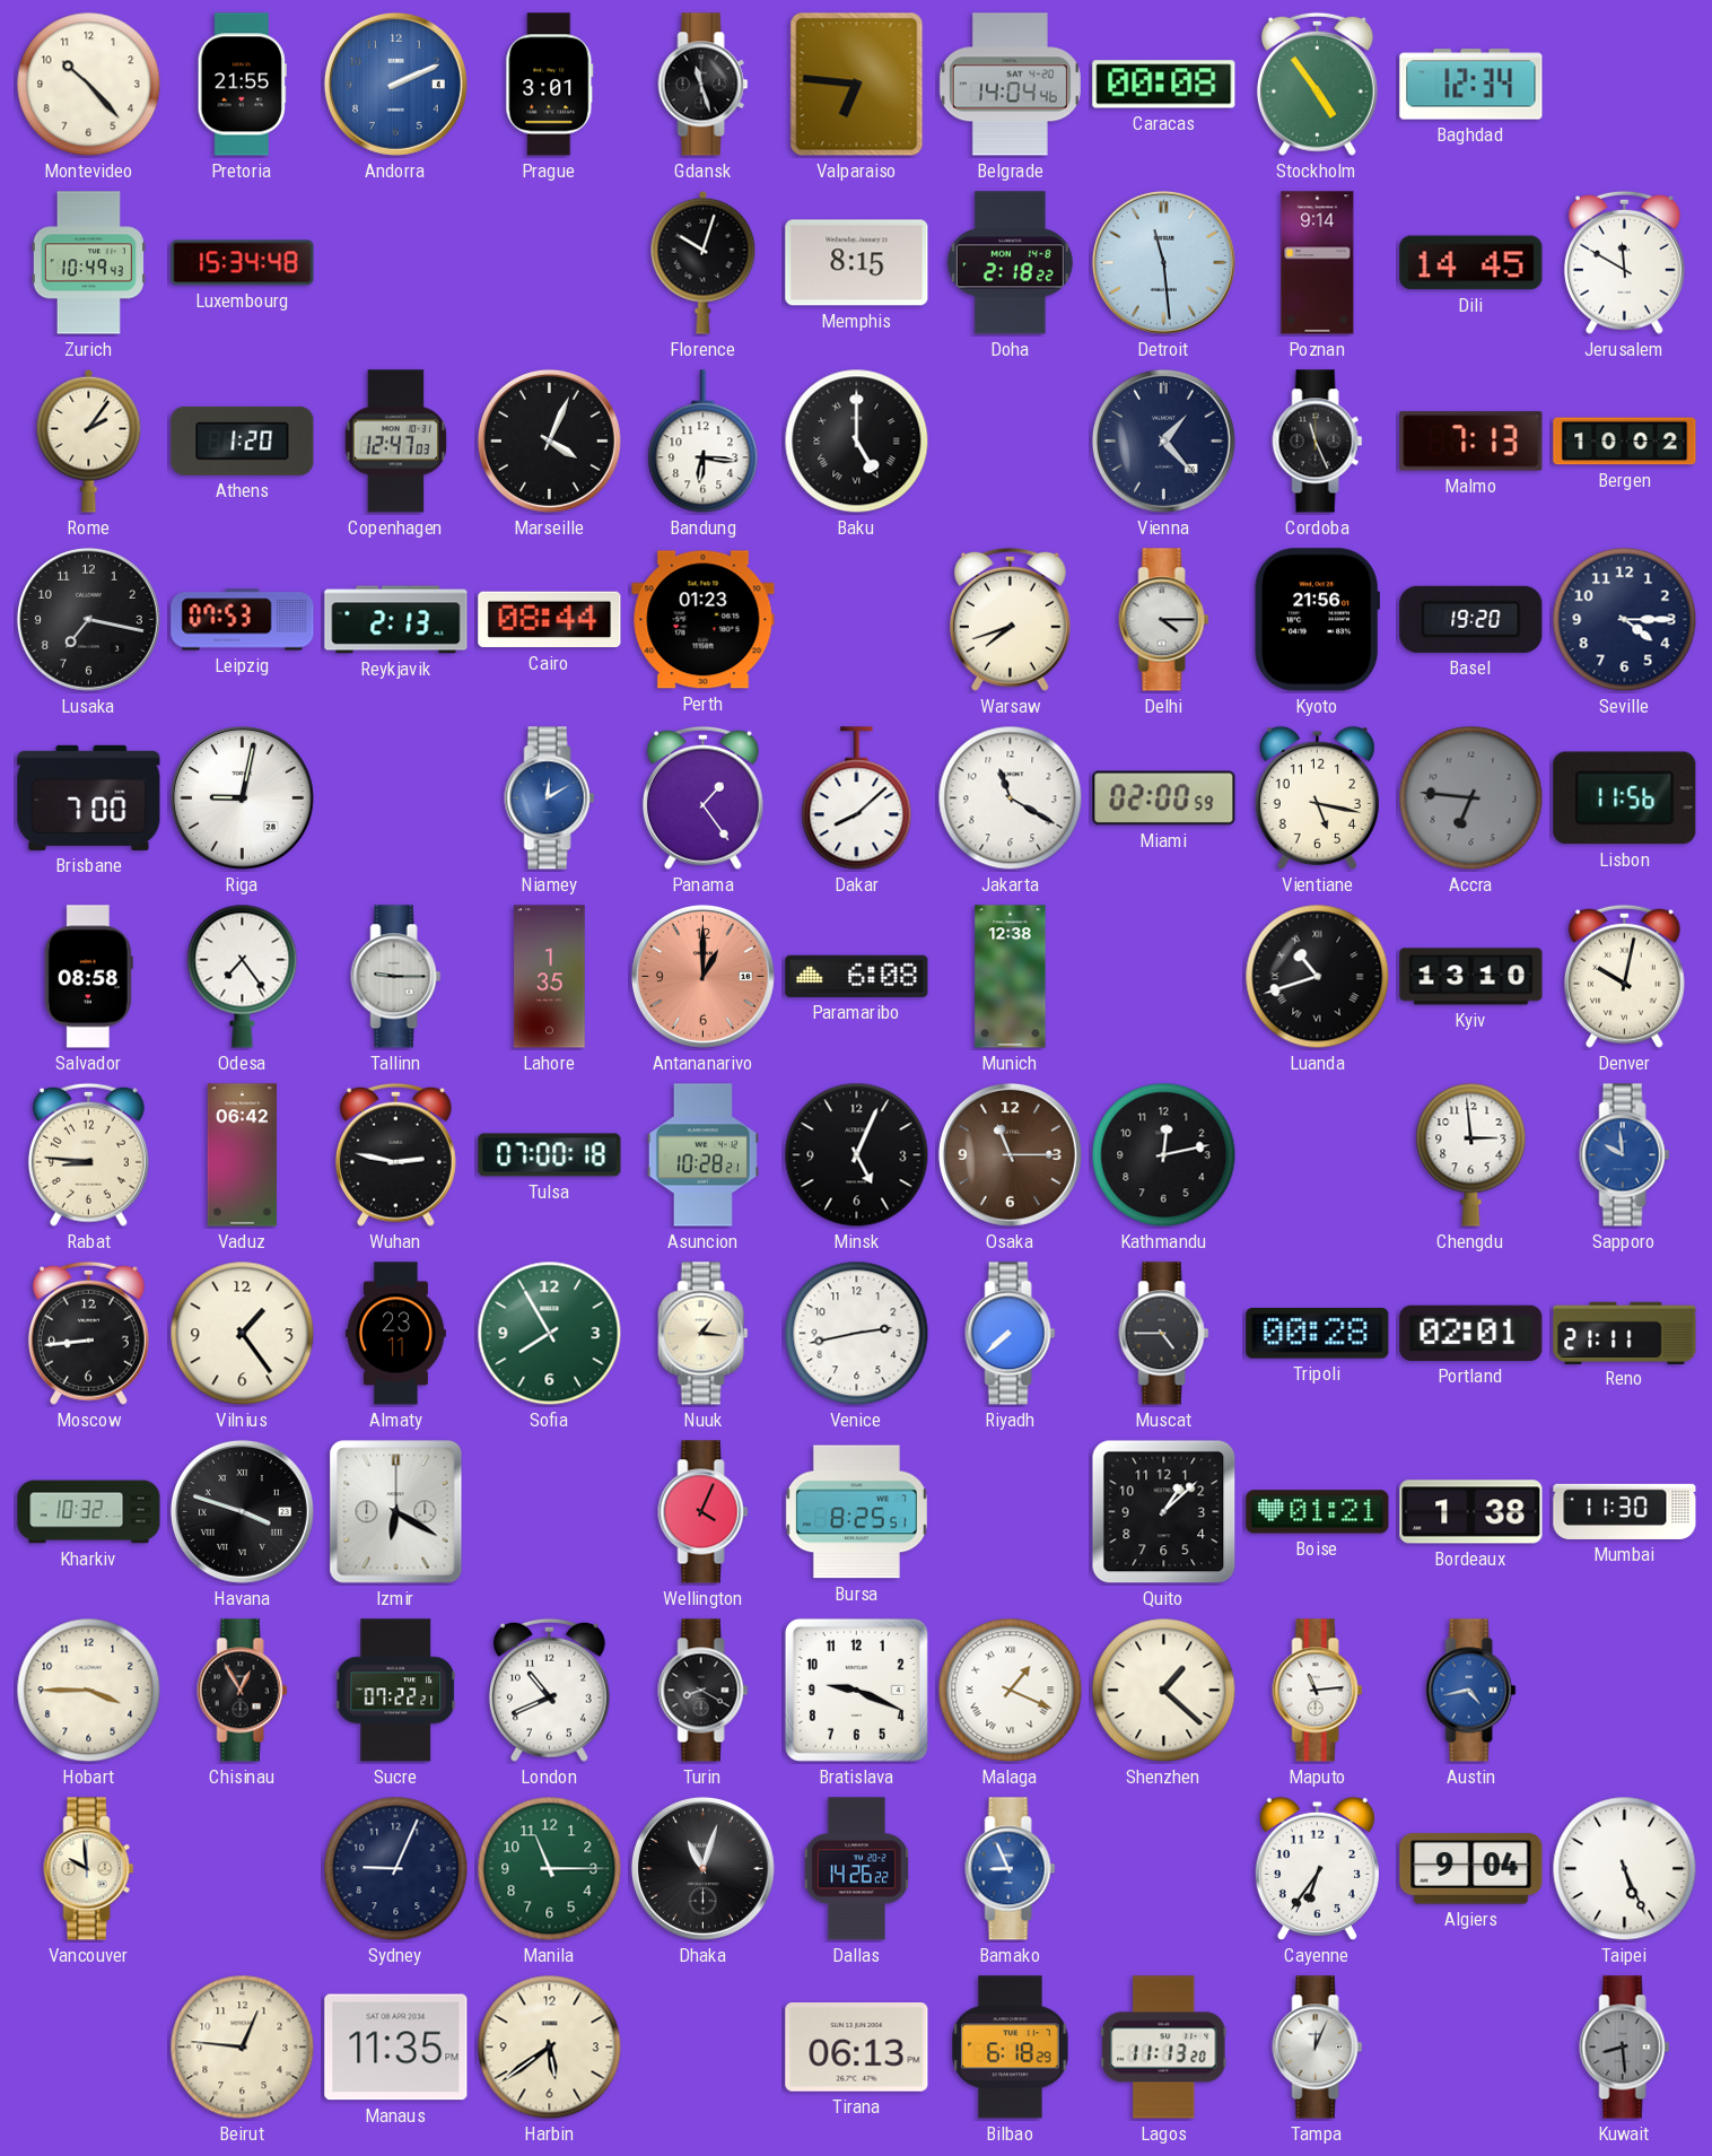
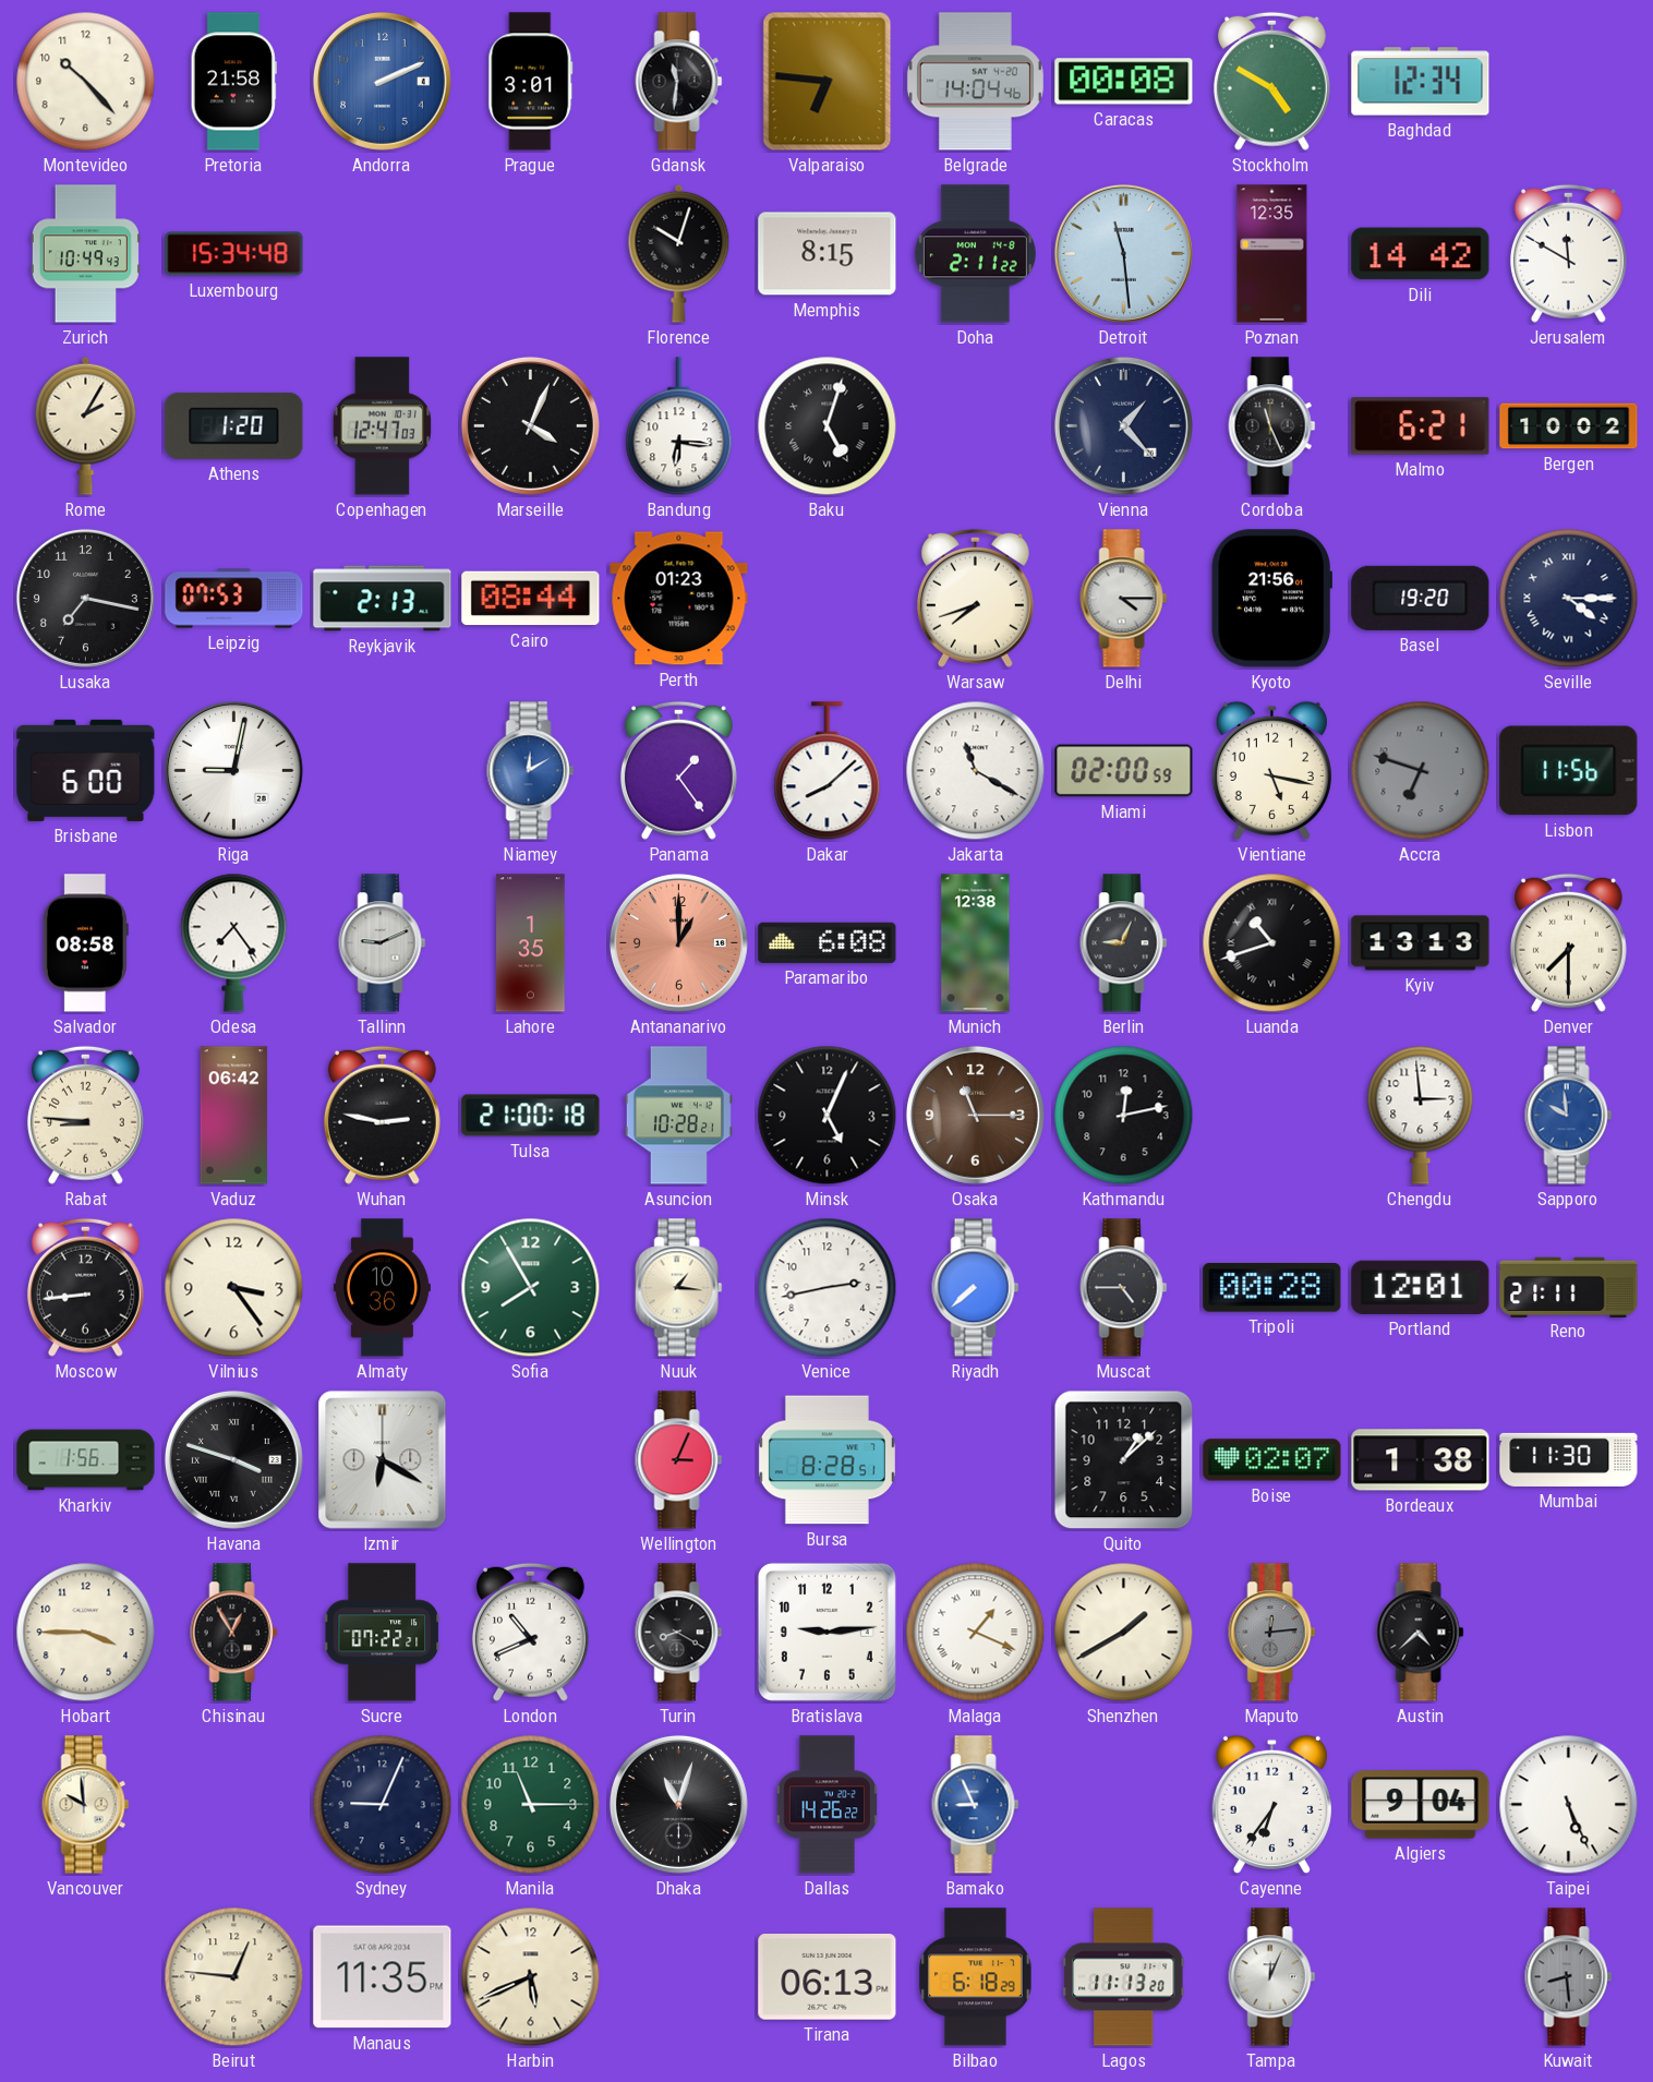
Pretoria: 21:55 -> 21:58
Gdansk: 11:27 -> 11:31
Stockholm: 4:54 -> 4:50
Doha: 2:18 -> 2:11
Poznan: 9:14 -> 12:35
Dili: 14:45 -> 14:42
Rome: 2:06 -> 2:05
Baku: 5:00 -> 5:03
Malmo: 7:13 -> 6:21
Seville numerals: Arabic -> Roman
Brisbane: 7:00 -> 6:00
Accra: 6:46 -> 6:48
Tallinn: 9:15 -> 9:11
Berlin: none -> 9:04
Kyiv: 13:10 -> 13:13
Denver: 10:02 -> 7:30
Tulsa: 07:00 -> 21:00
Vilnius: 1:24 -> 3:24
Almaty: 23:11 -> 10:36
Portland: 02:01 -> 12:01
Kharkiv: 10:32 -> 1:56
Wellington: 4:04 -> 3:04
Bursa: 8:25 -> 8:28
Boise: 01:21 -> 02:07
Bratislava: 9:19 -> 9:14
Shenzhen: 1:22 -> 1:40
Maputo: 11:14 -> 12:14
Maputo dial: white -> grey
Austin: 4:43 -> 4:38
Austin dial: blue -> black
Harbin: 5:39 -> 5:41
